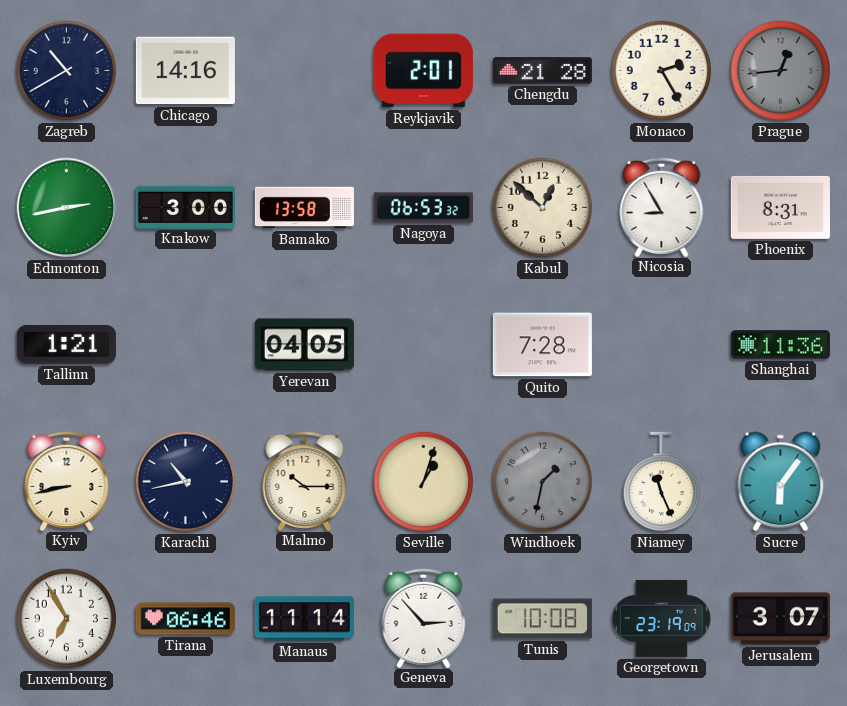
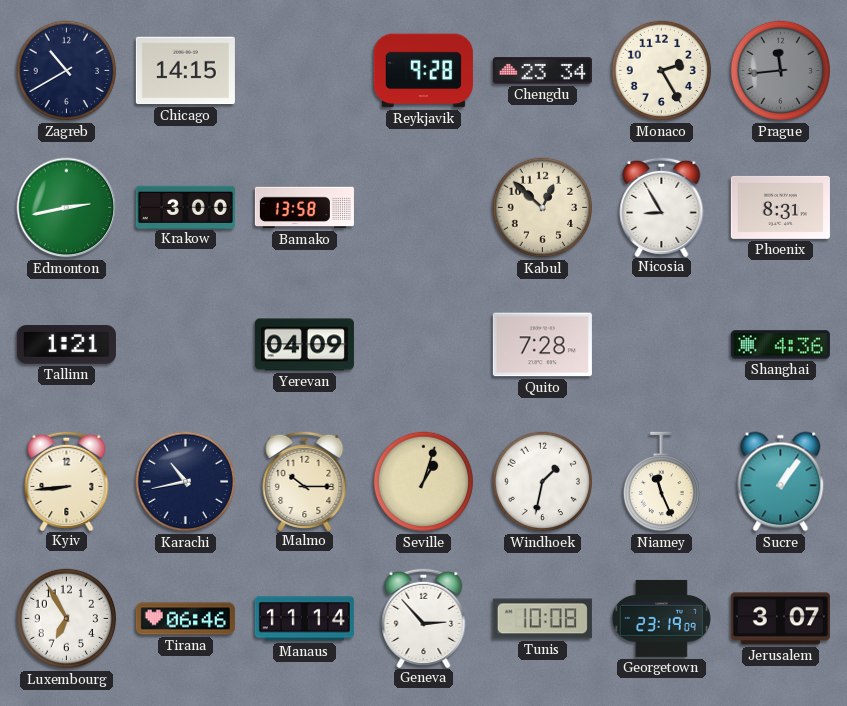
Chicago: 14:16 -> 14:15
Reykjavik: 2:01 -> 9:28
Chengdu: 21:28 -> 23:34
Prague: 12:44 -> 11:44
Nagoya: 06:53 -> none
Yerevan: 04:05 -> 04:09
Shanghai: 11:36 -> 4:36
Kyiv: 8:43 -> 8:44
Windhoek dial: grey -> white
Sucre: 6:06 -> 1:06
